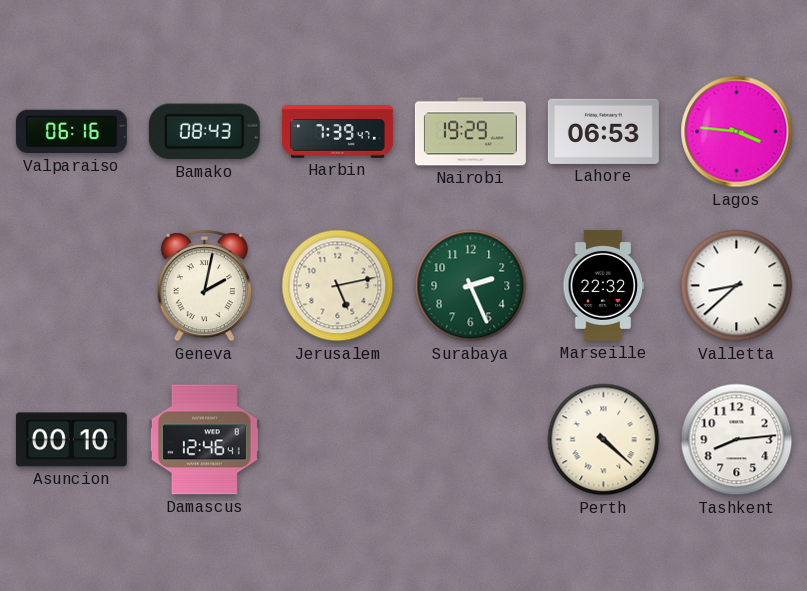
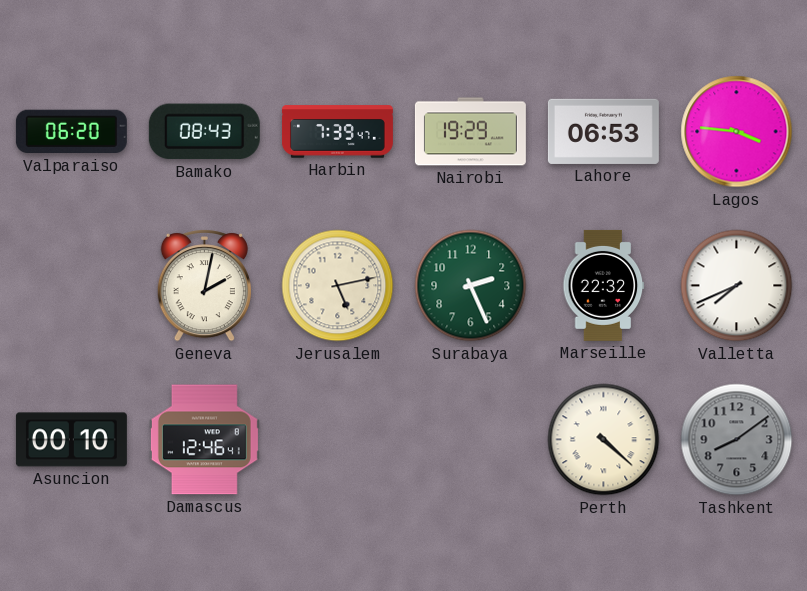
Valparaiso: 06:16 -> 06:20
Valletta: 8:38 -> 7:41
Tashkent: 8:14 -> 8:09
Tashkent dial: white -> grey
